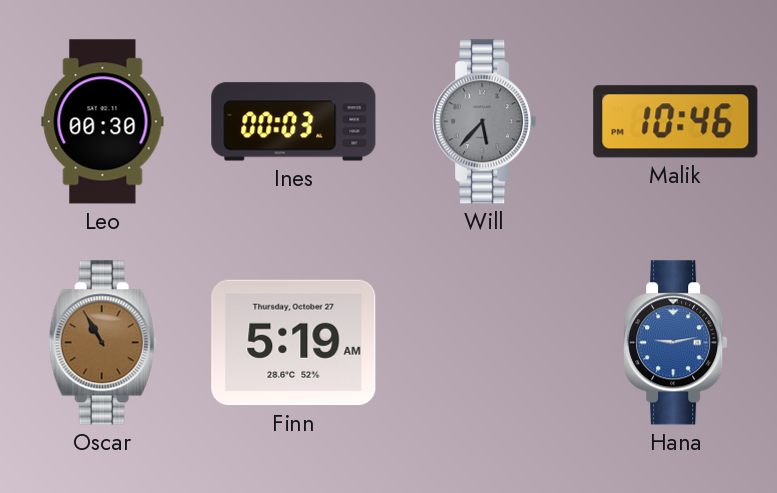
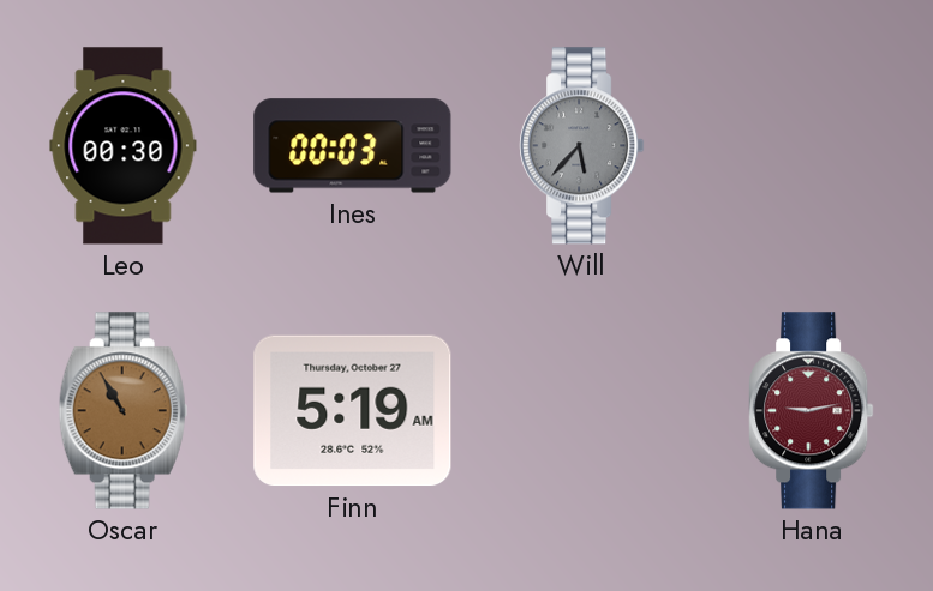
Malik: 10:46 -> none
Hana dial: blue -> burgundy
